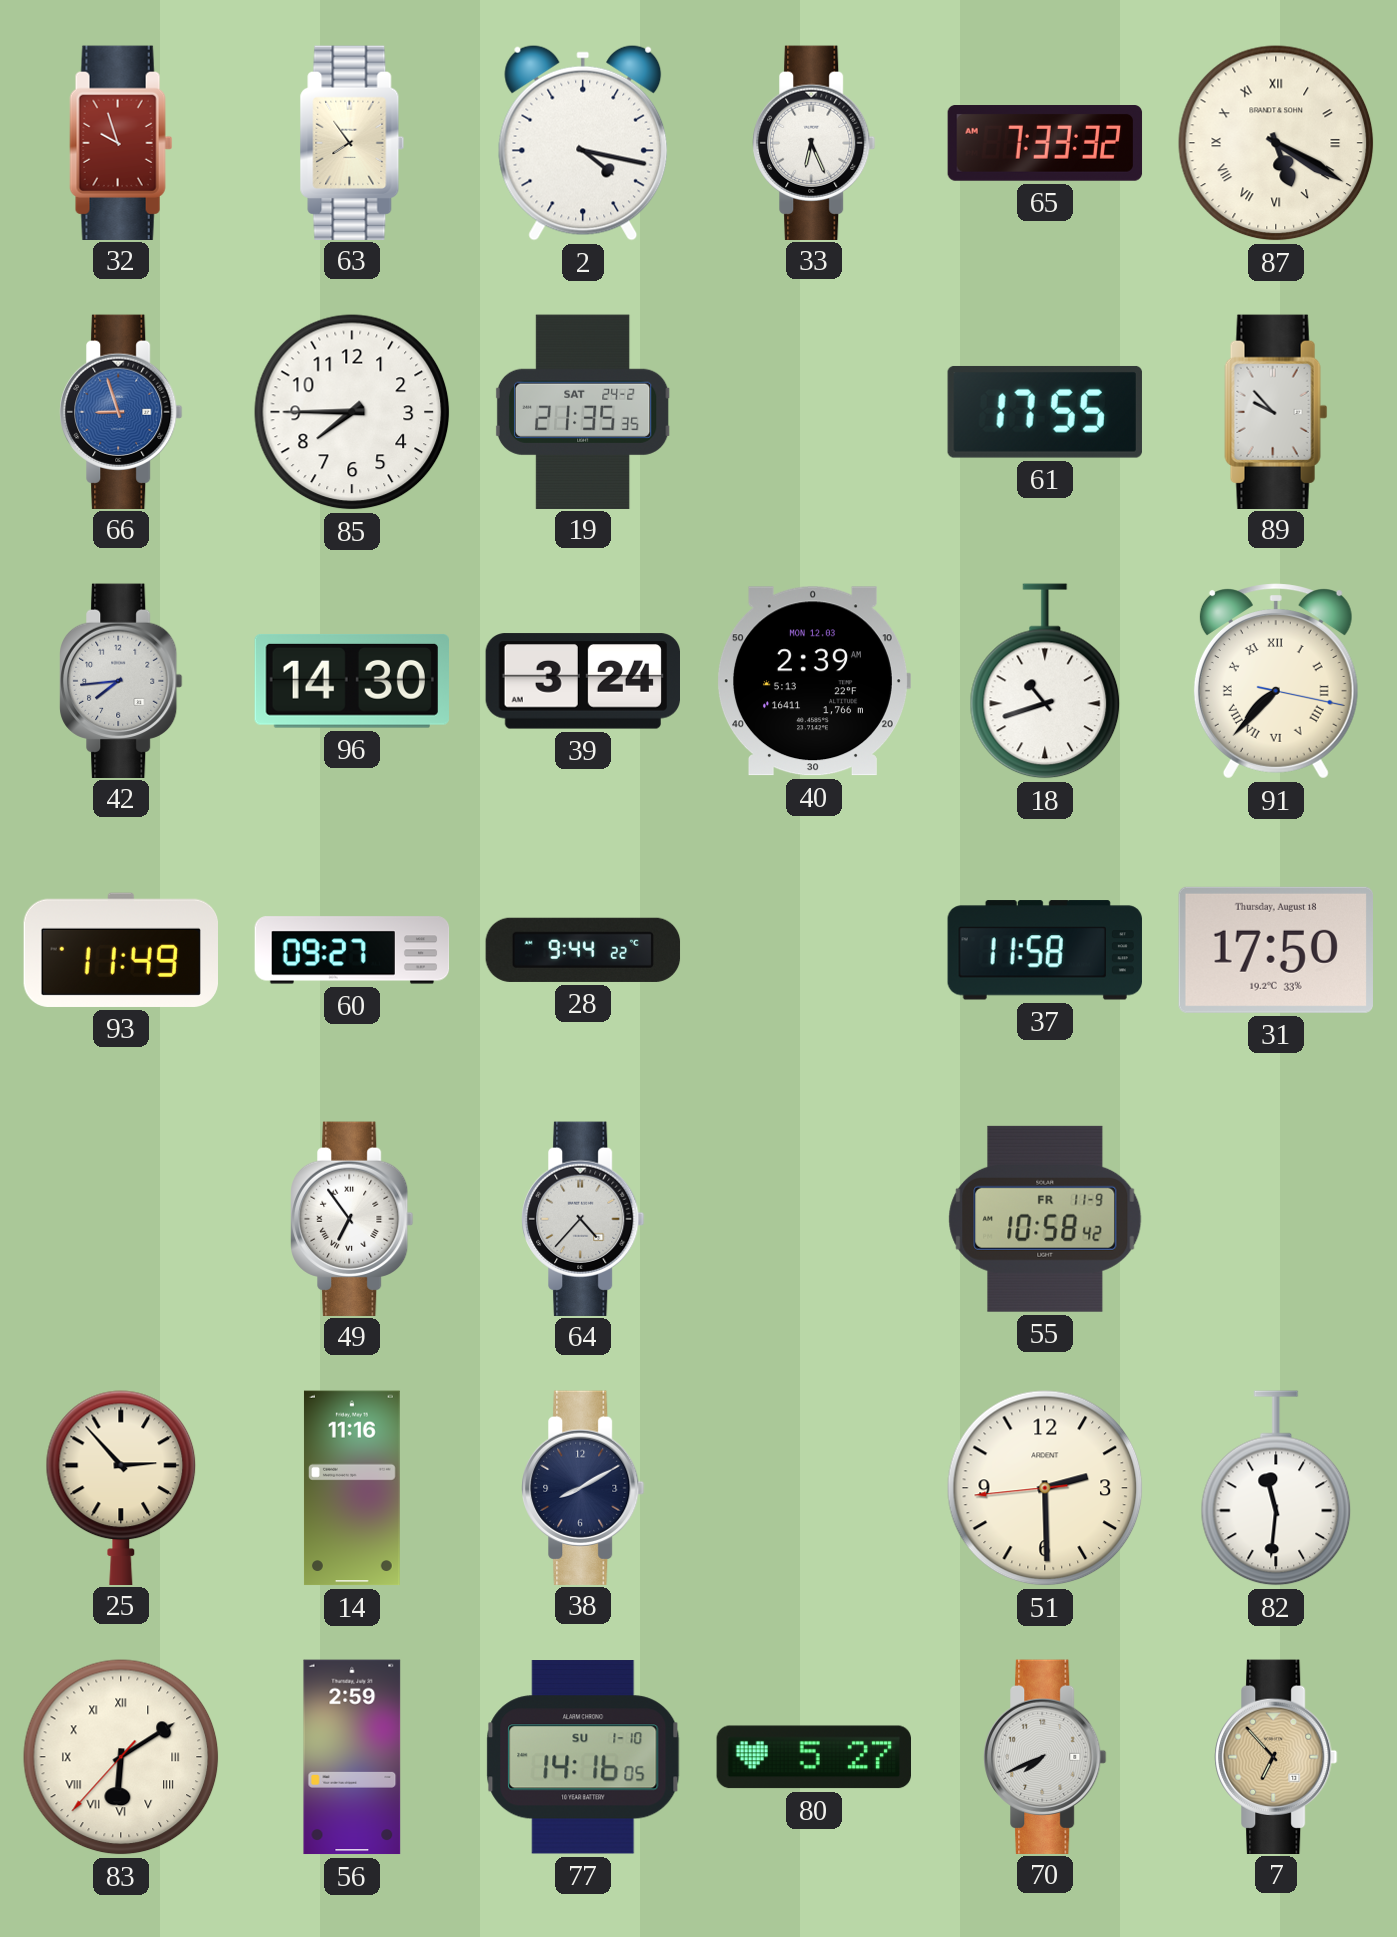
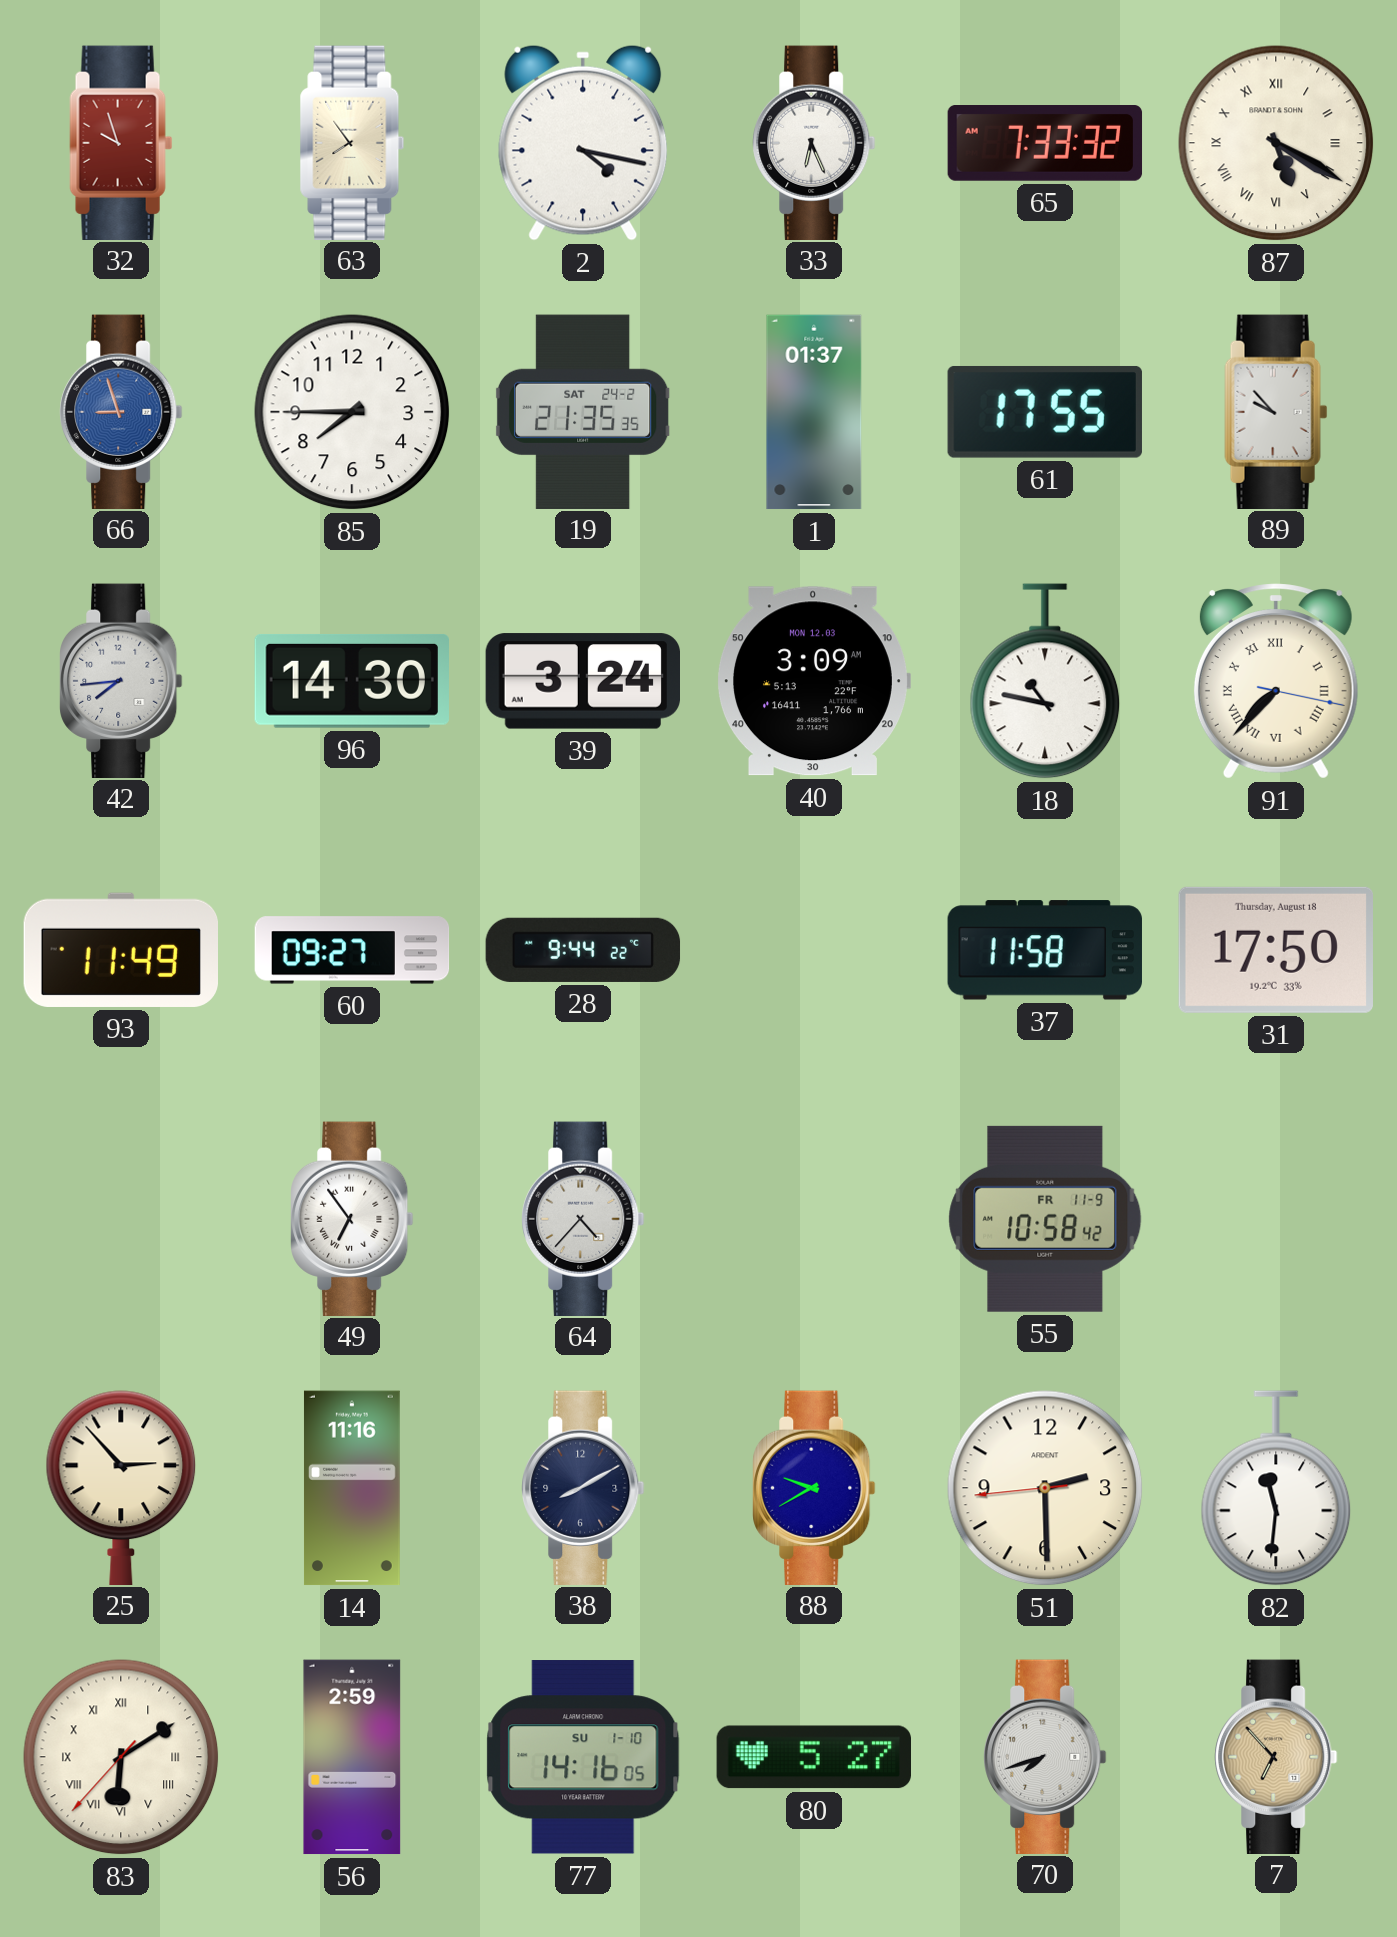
1: none -> 01:37
40: 2:39 -> 3:09
18: 10:42 -> 10:47
88: none -> 9:40
70: 7:41 -> 7:42
